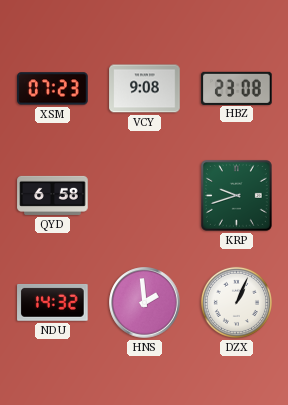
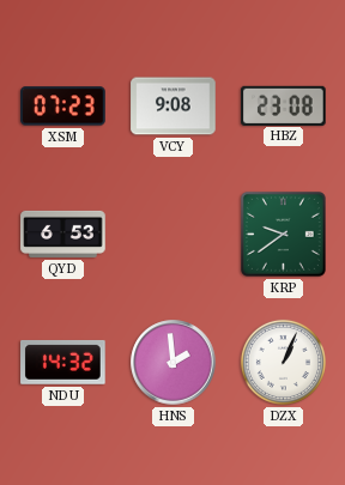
QYD: 6:58 -> 6:53
KRP: 9:42 -> 9:39
